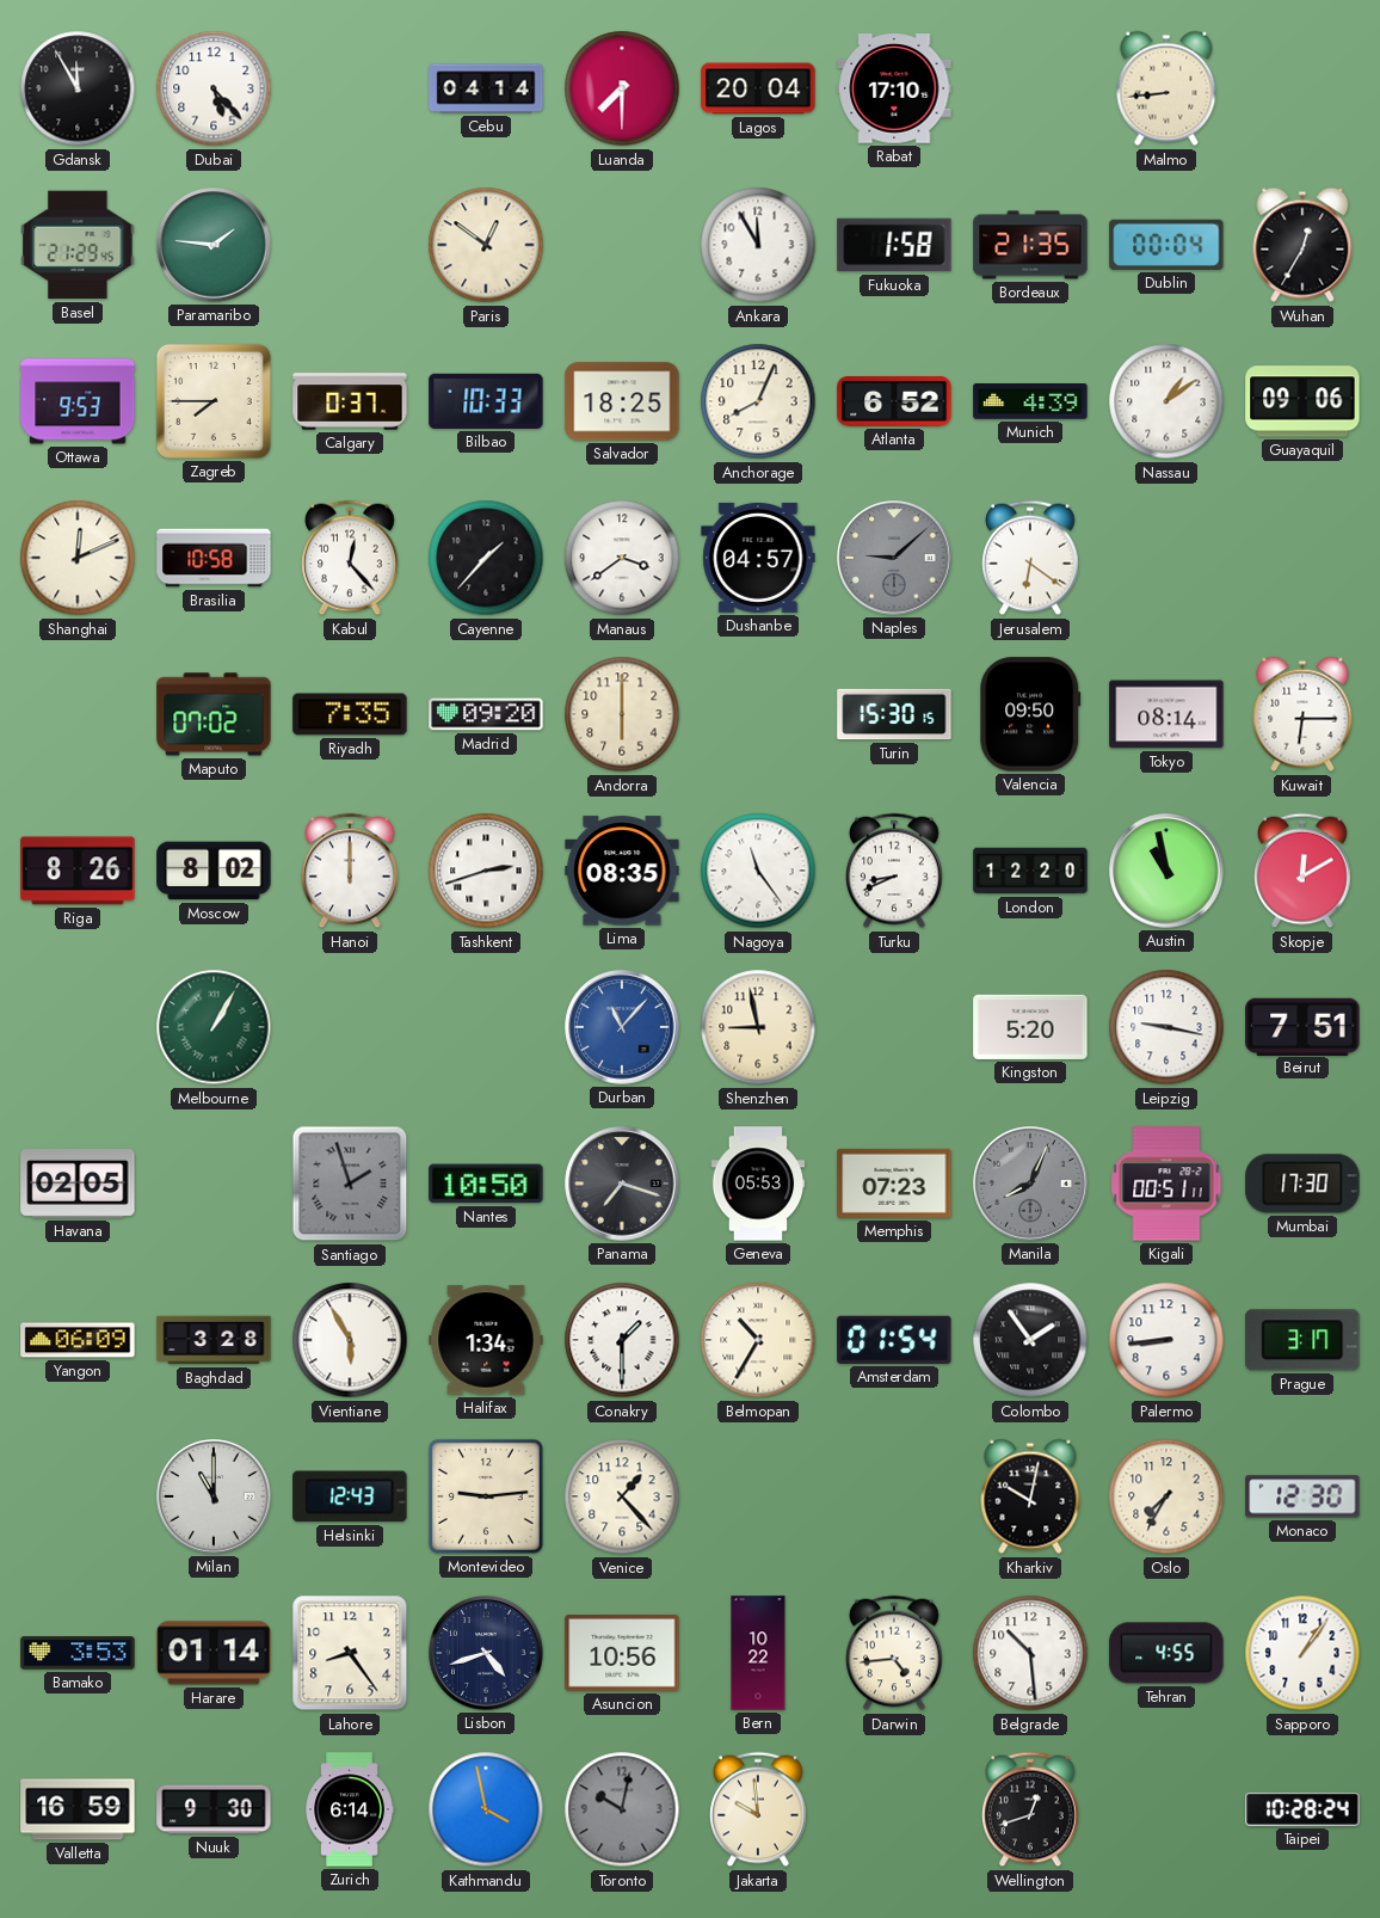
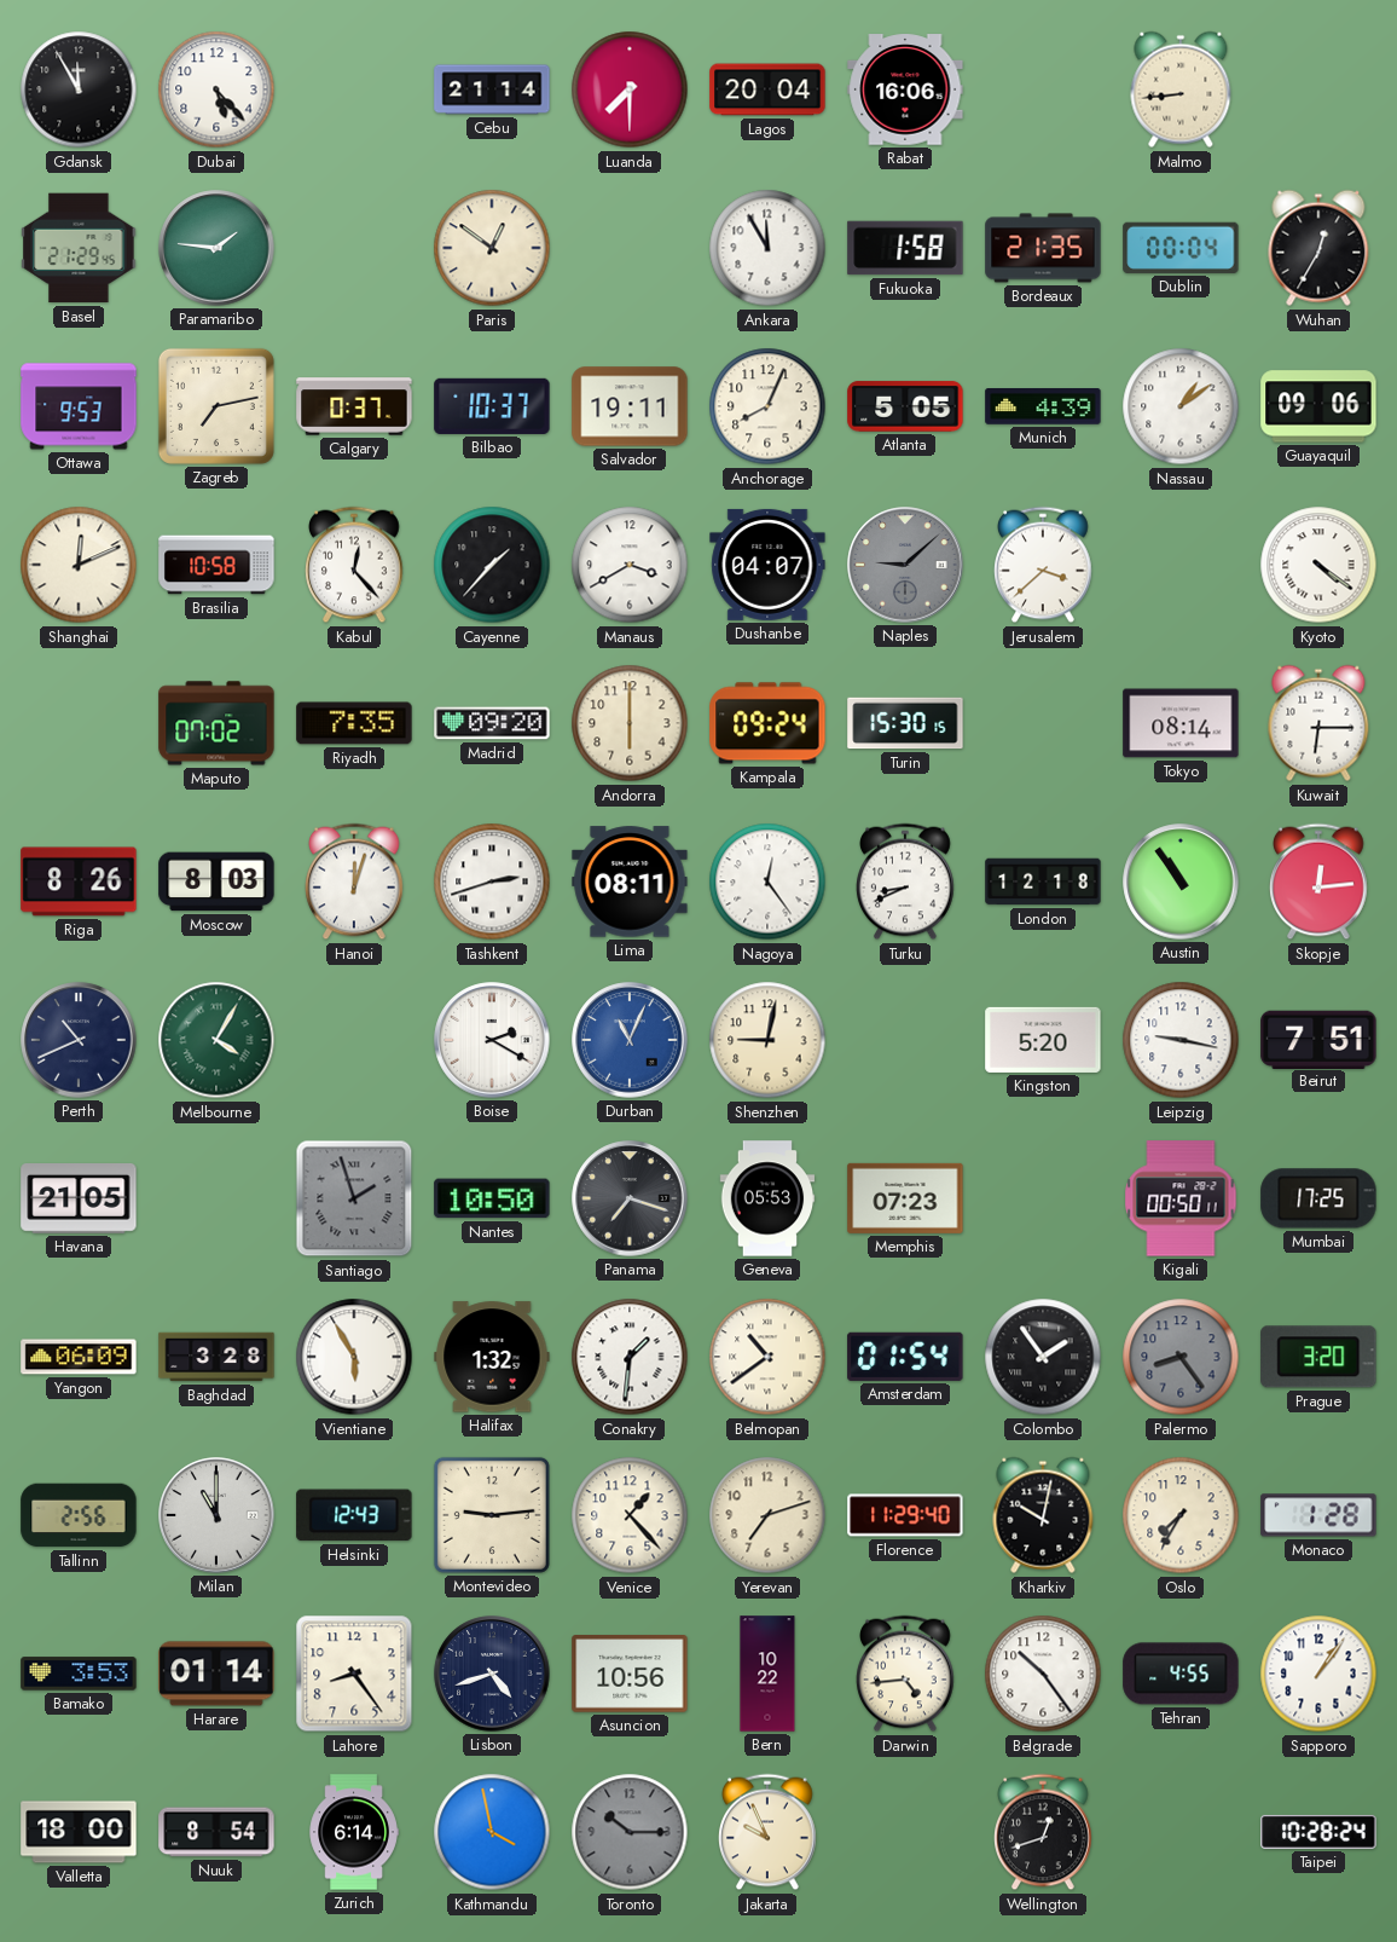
Cebu: 04:14 -> 21:14
Rabat: 17:10 -> 16:06
Zagreb: 7:45 -> 7:13
Bilbao: 10:33 -> 10:37
Salvador: 18:25 -> 19:11
Atlanta: 6:52 -> 5:05
Manaus: 3:39 -> 3:40
Dushanbe: 04:57 -> 04:07
Jerusalem: 6:21 -> 3:38
Kyoto: none -> 4:21
Kampala: none -> 09:24
Valencia: 09:50 -> none
Moscow: 8:02 -> 8:03
Hanoi: 12:00 -> 12:03
Lima: 08:35 -> 08:11
Nagoya: 11:24 -> 12:24
London: 12:20 -> 12:18
Austin: 10:58 -> 10:54
Skopje: 12:10 -> 12:14
Perth: none -> 10:41
Melbourne: 1:05 -> 4:05
Boise: none -> 2:20
Durban: 11:07 -> 11:04
Shenzhen: 8:58 -> 9:02
Havana: 02:05 -> 21:05
Manila: 8:04 -> none
Kigali: 00:51 -> 00:50
Mumbai: 17:30 -> 17:25
Halifax: 1:34 -> 1:32
Conakry: 1:30 -> 1:31
Belmopan: 10:35 -> 10:39
Palermo: 8:44 -> 8:24
Palermo dial: white -> grey
Prague: 3:17 -> 3:20
Tallinn: none -> 2:56
Yerevan: none -> 7:12
Florence: none -> 11:29
Monaco: 12:30 -> 1:28
Belgrade: 10:29 -> 10:24
Valletta: 16:59 -> 18:00
Nuuk: 9:30 -> 8:54
Toronto: 10:02 -> 10:15
Jakarta: 9:59 -> 9:56
